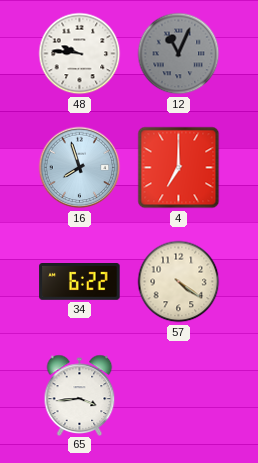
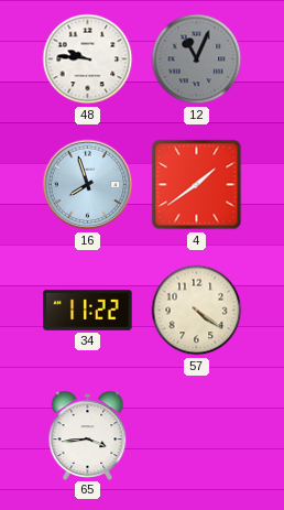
4: 7:00 -> 1:39
34: 6:22 -> 11:22
